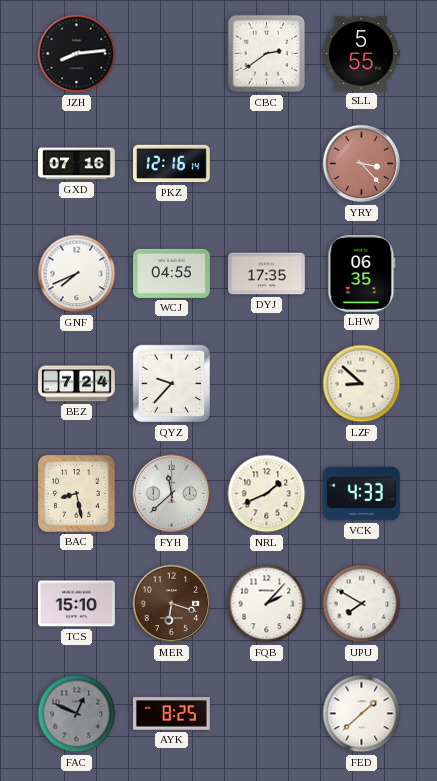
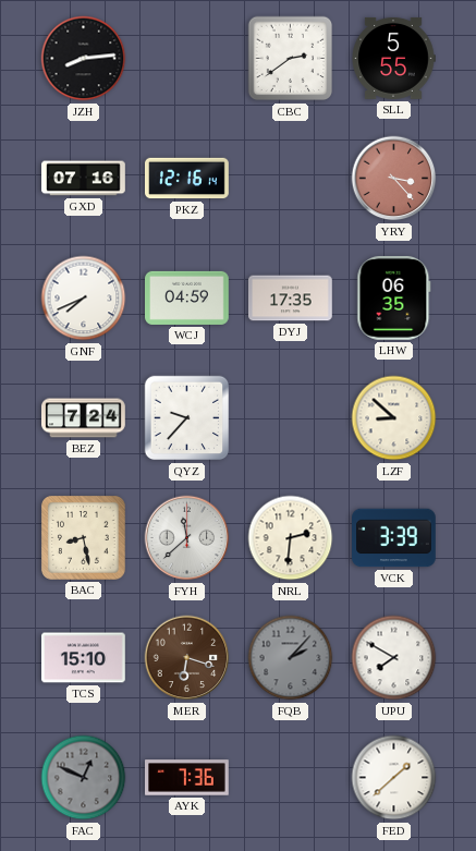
WCJ: 04:55 -> 04:59
NRL: 1:41 -> 2:31
VCK: 4:33 -> 3:39
FQB dial: white -> grey
AYK: 8:25 -> 7:36
